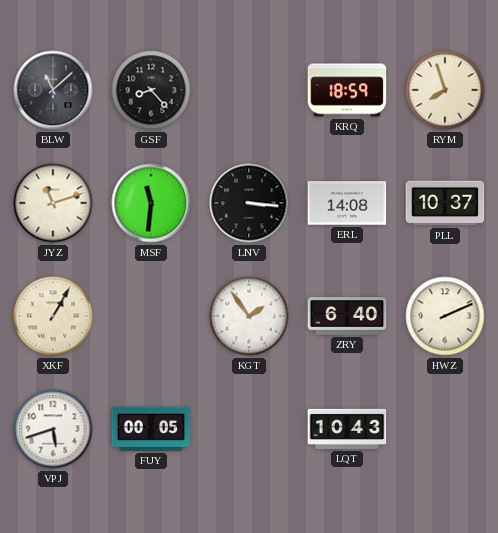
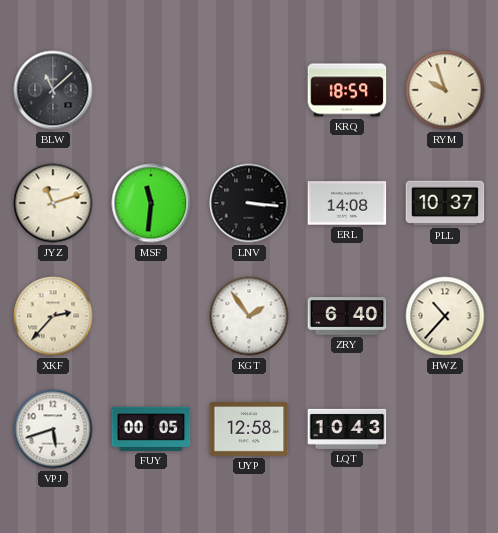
GSF: 8:23 -> none
RYM: 7:57 -> 9:57
XKF: 1:05 -> 2:37
HWZ: 2:11 -> 10:37
UYP: none -> 12:58
